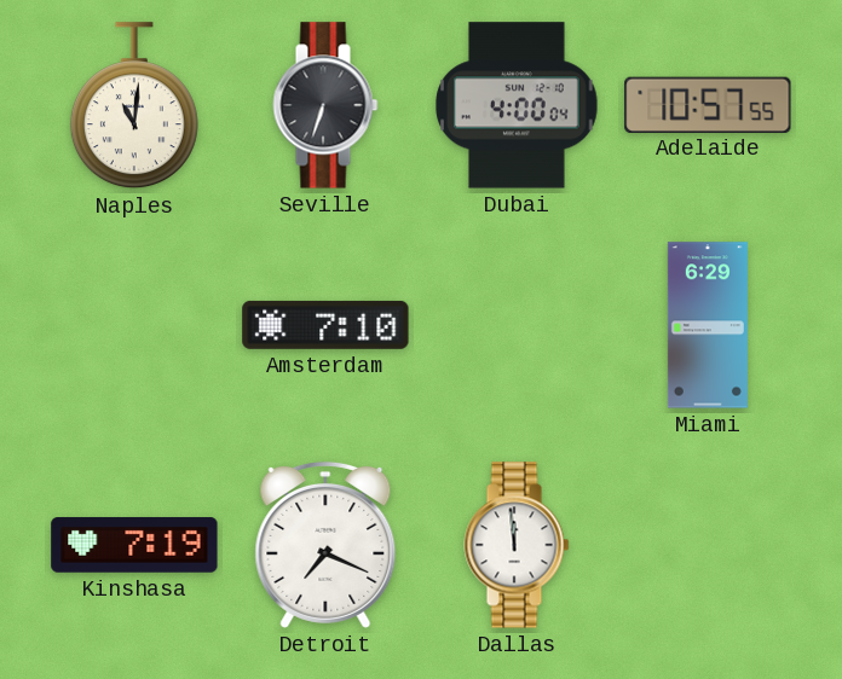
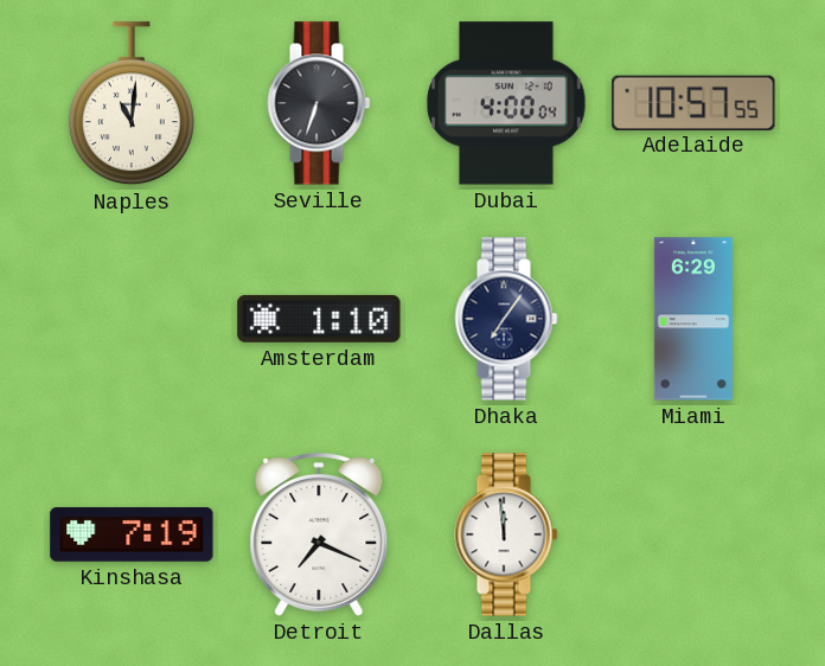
Amsterdam: 7:10 -> 1:10
Dhaka: none -> 7:06
